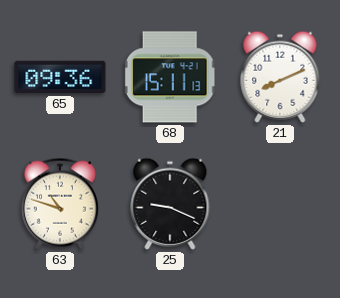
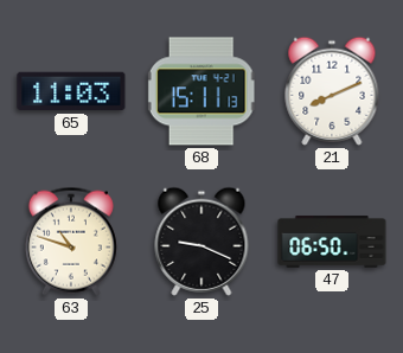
65: 09:36 -> 11:03
47: none -> 06:50
